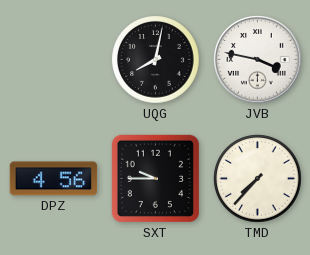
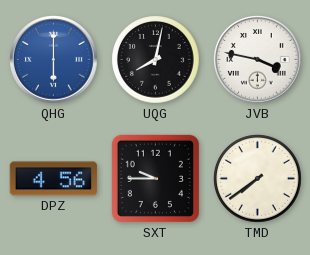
QHG: none -> 6:00
TMD: 7:37 -> 7:39
